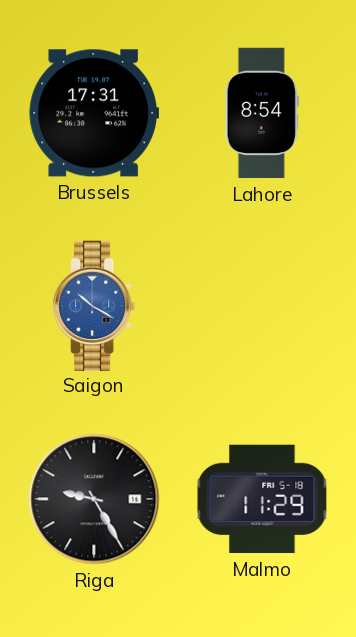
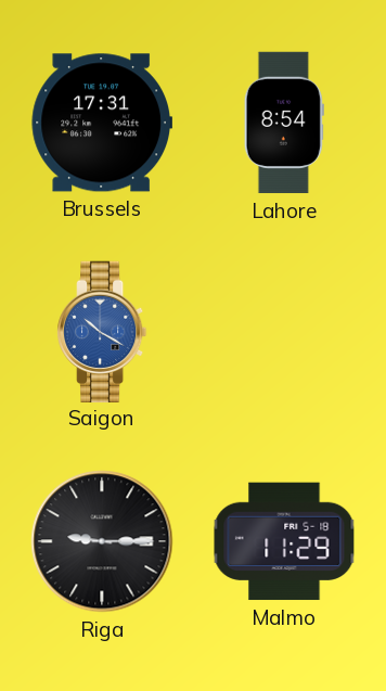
Riga: 9:25 -> 9:15
